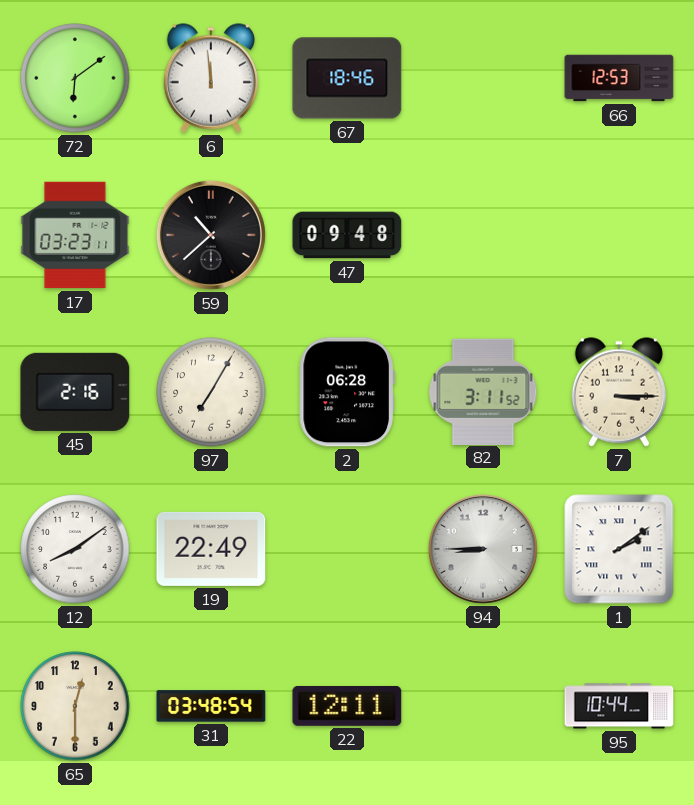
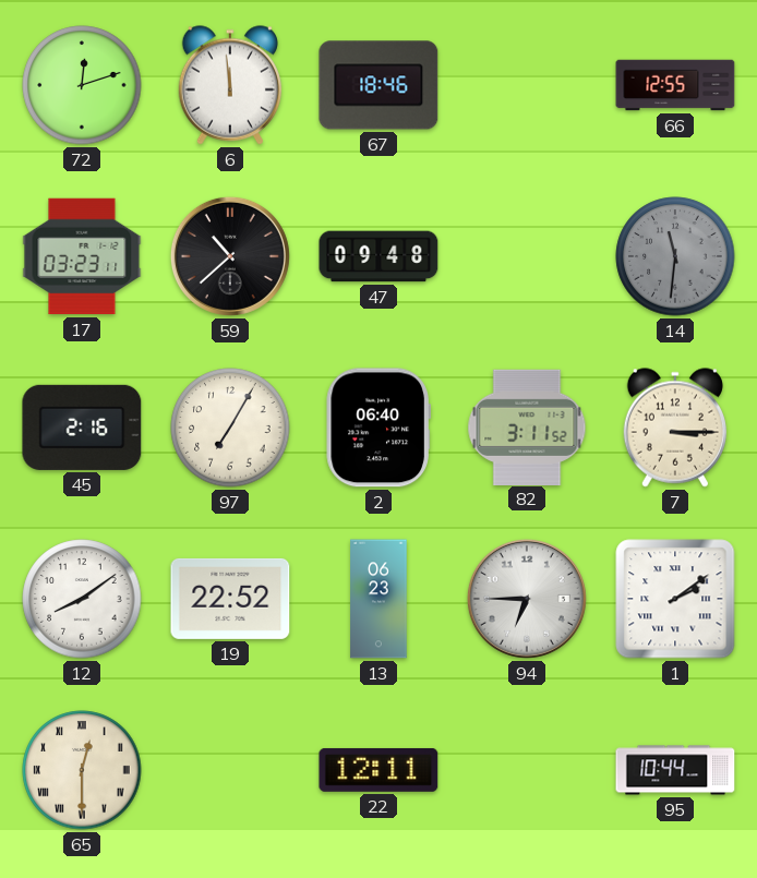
72: 6:09 -> 12:12
66: 12:53 -> 12:55
14: none -> 11:31
2: 06:28 -> 06:40
19: 22:49 -> 22:52
13: none -> 06:23
94: 8:45 -> 6:45
65 numerals: Arabic -> Roman
31: 03:48 -> none
